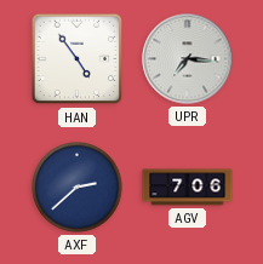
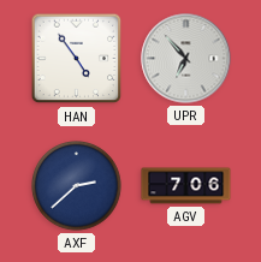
UPR: 7:16 -> 6:53
